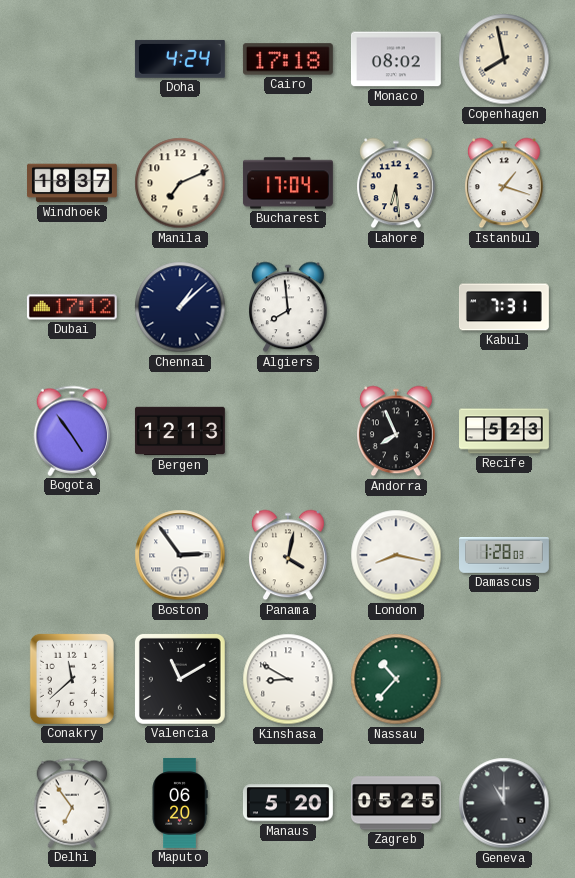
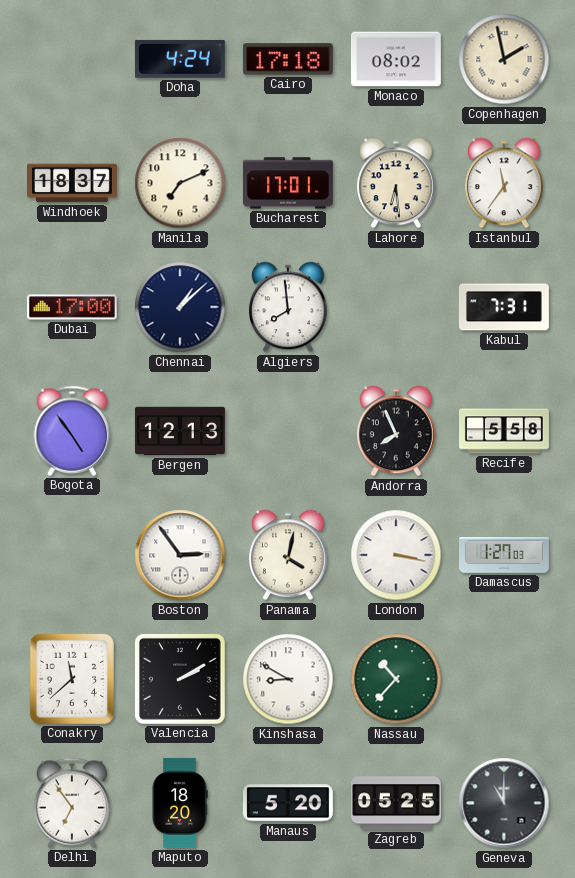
Copenhagen: 7:58 -> 1:58
Bucharest: 17:04 -> 17:01
Istanbul: 1:18 -> 11:36
Dubai: 17:12 -> 17:00
Recife: 5:23 -> 5:58
London: 8:17 -> 3:17
Damascus: 1:28 -> 1:27
Valencia: 11:10 -> 2:10
Maputo: 06:20 -> 18:20
